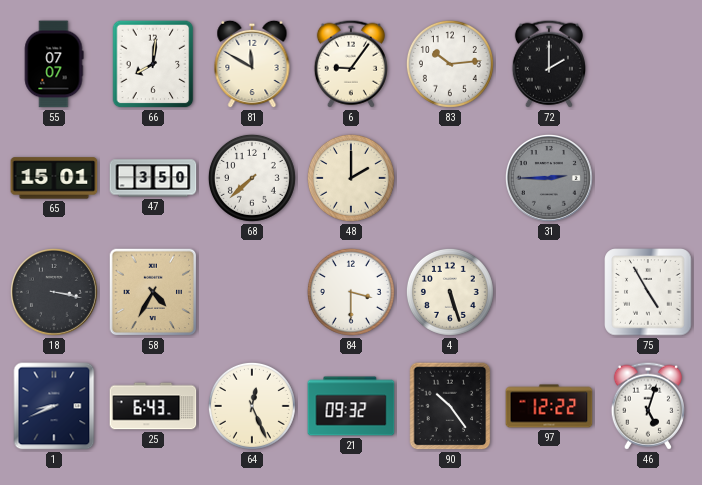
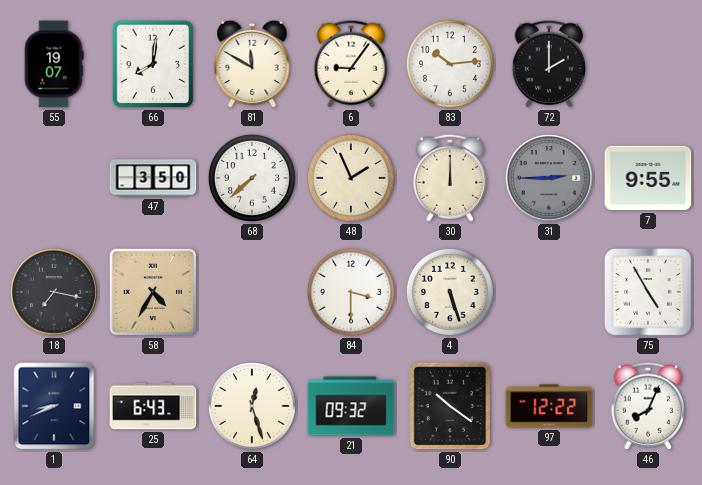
55: 07:07 -> 19:07
65: 15:01 -> none
48: 2:00 -> 1:56
30: none -> 12:00
7: none -> 9:55
18: 3:17 -> 7:17
64: 12:26 -> 12:27
90: 10:24 -> 10:21
46: 5:03 -> 8:04
